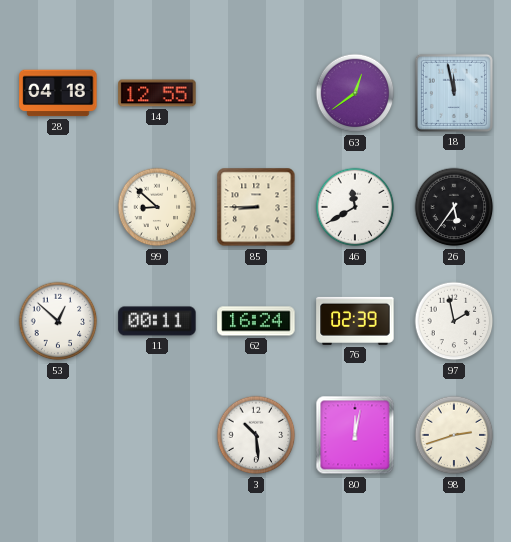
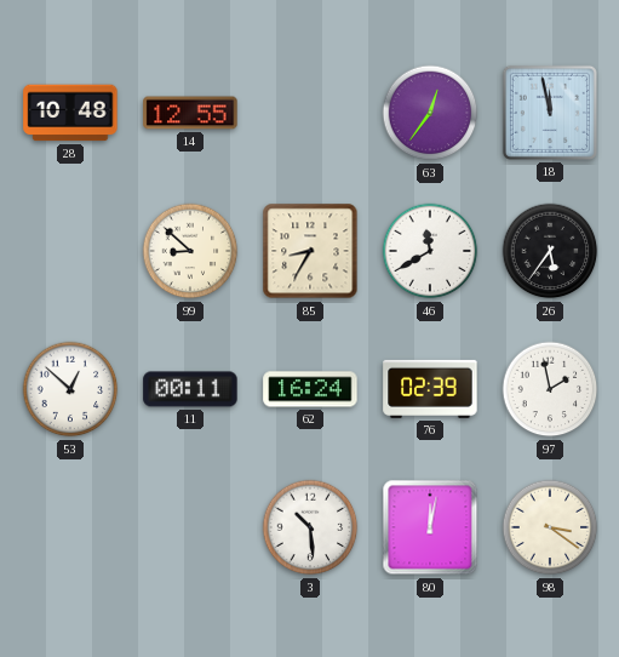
28: 04:18 -> 10:48
63: 12:39 -> 12:36
85: 8:45 -> 8:35
98: 2:42 -> 3:21
